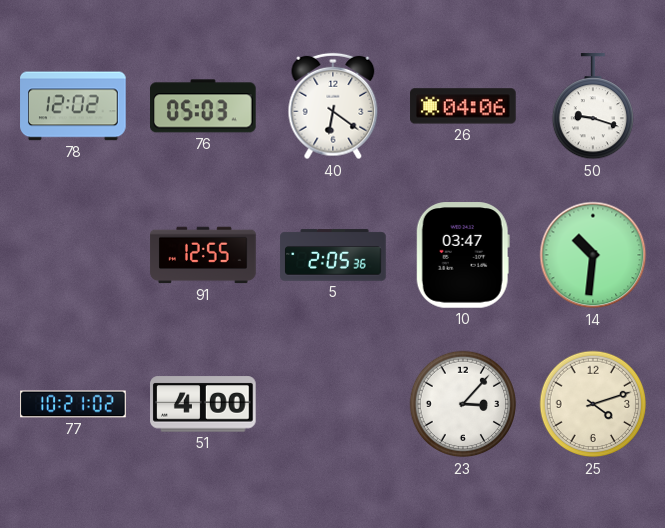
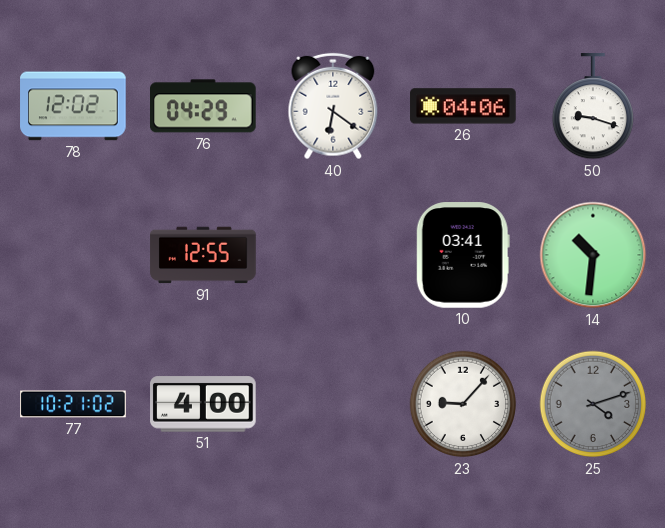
76: 05:03 -> 04:29
5: 2:05 -> none
10: 03:47 -> 03:41
23: 3:07 -> 9:07
25 dial: cream -> grey
